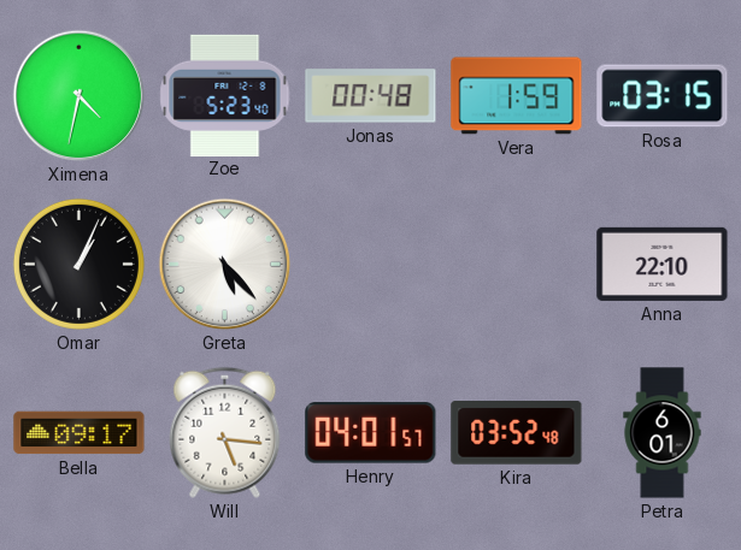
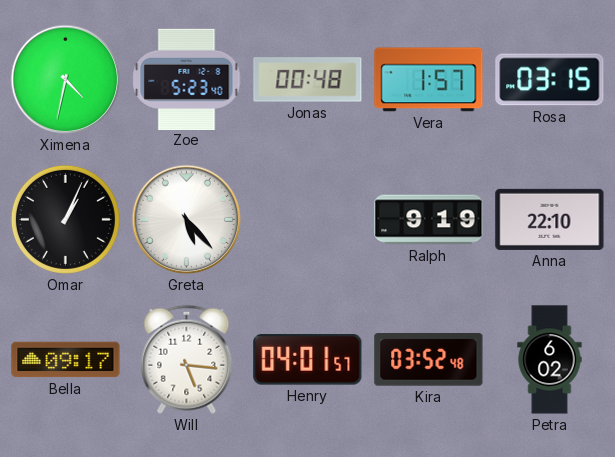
Vera: 1:59 -> 1:57
Ralph: none -> 9:19
Petra: 6:01 -> 6:02
